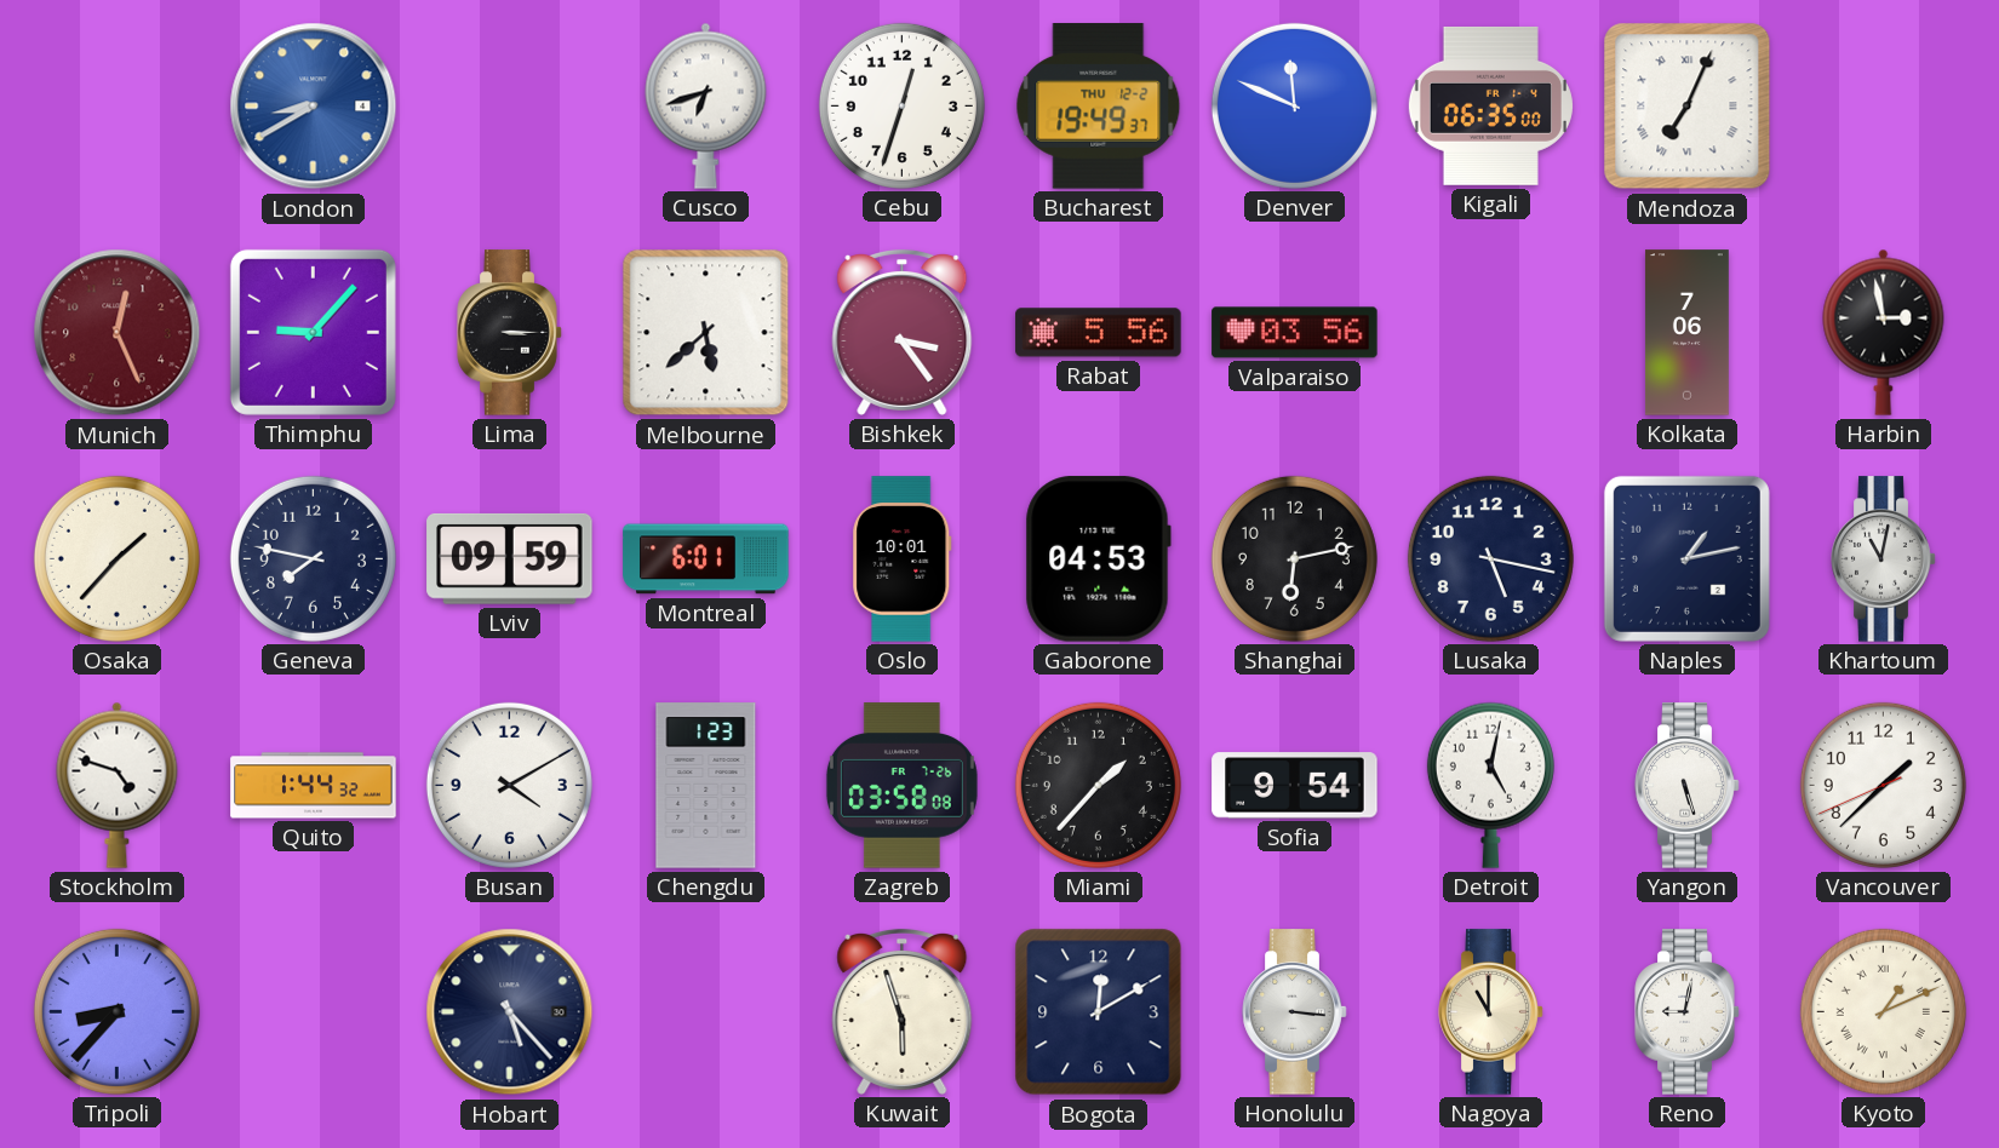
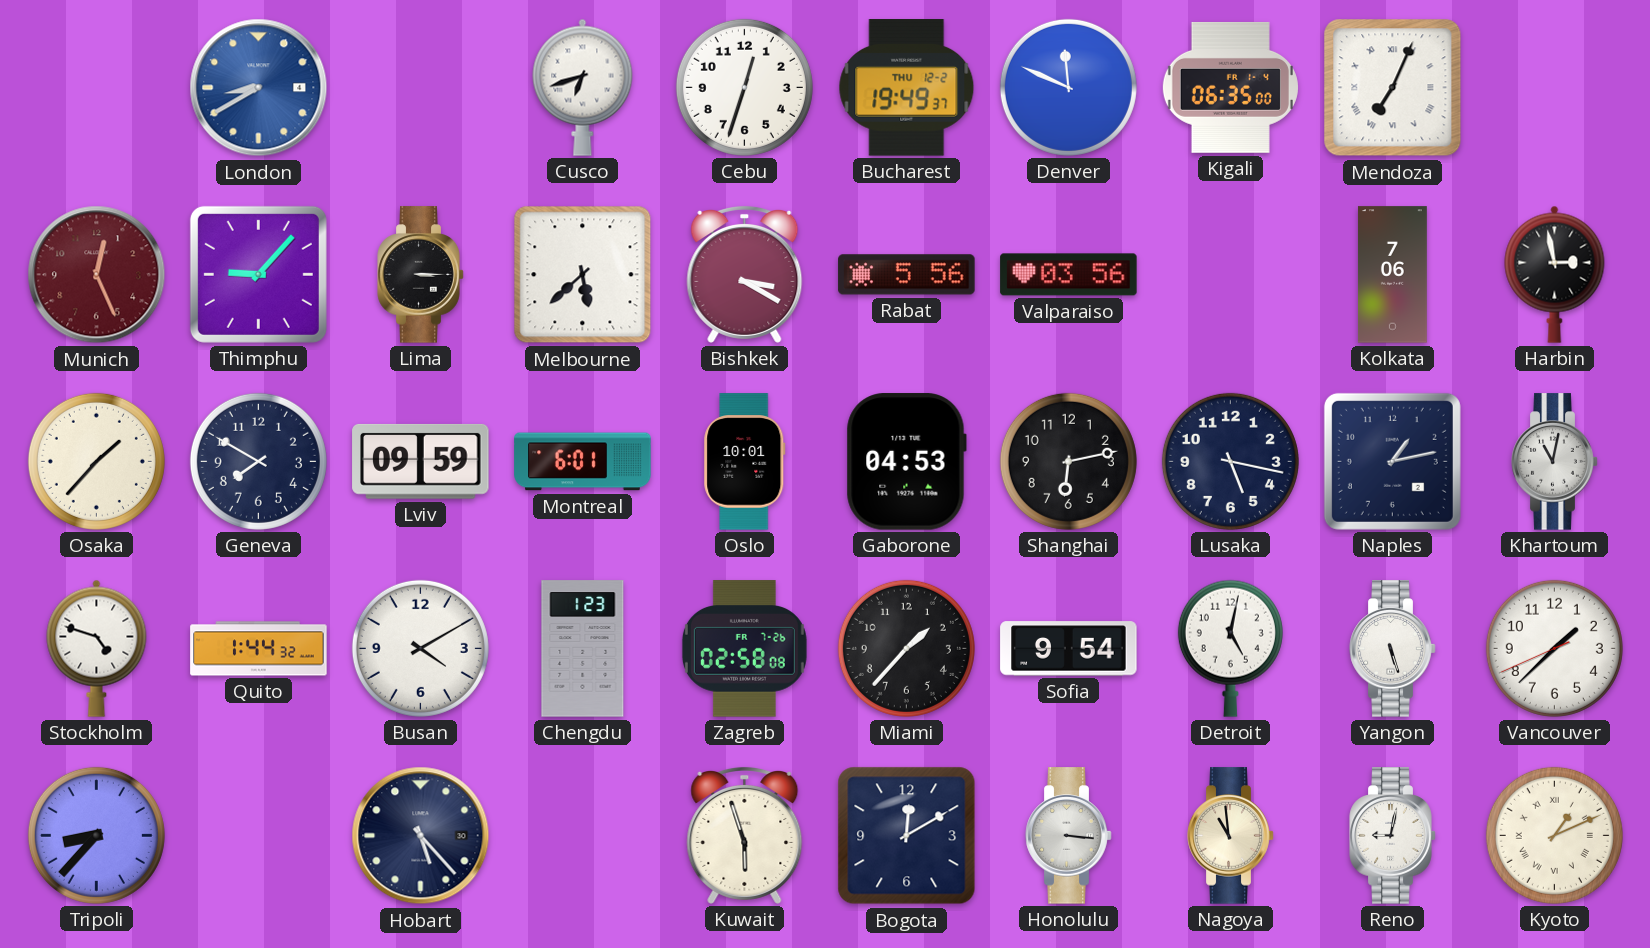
Bishkek: 3:24 -> 3:20
Geneva: 7:47 -> 7:50
Zagreb: 03:58 -> 02:58
Nagoya: 11:00 -> 10:59
